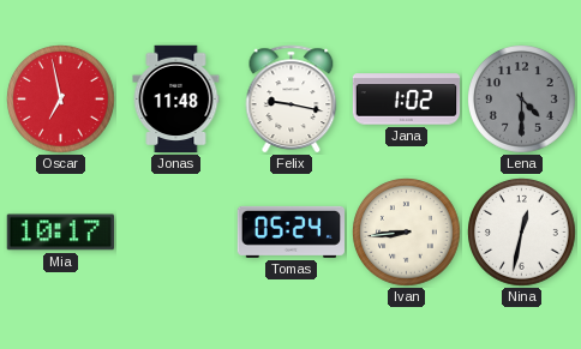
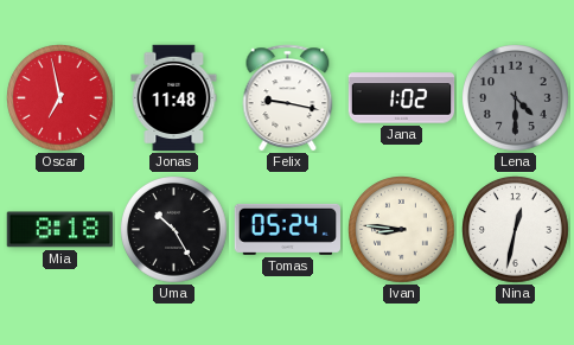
Mia: 10:17 -> 8:18
Uma: none -> 10:25
Ivan: 8:44 -> 8:46
